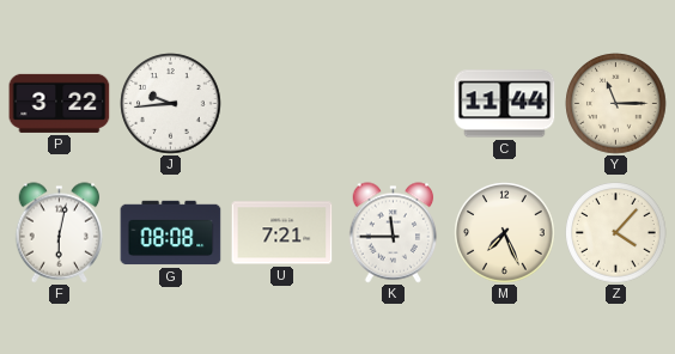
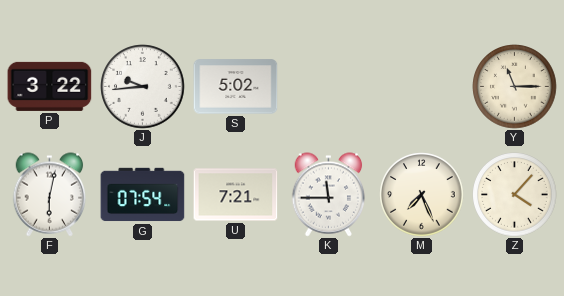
S: none -> 5:02
C: 11:44 -> none
G: 08:08 -> 07:54
